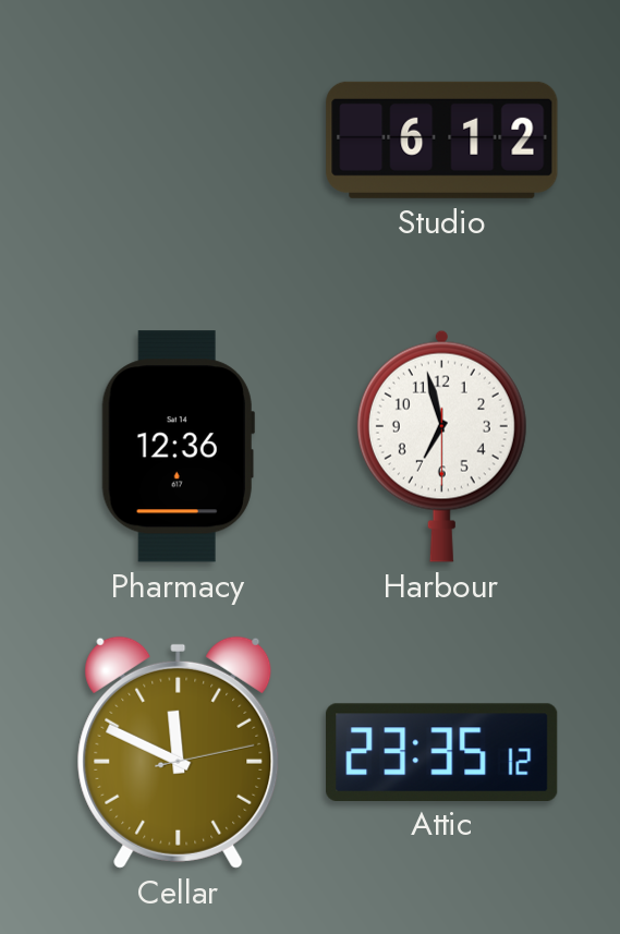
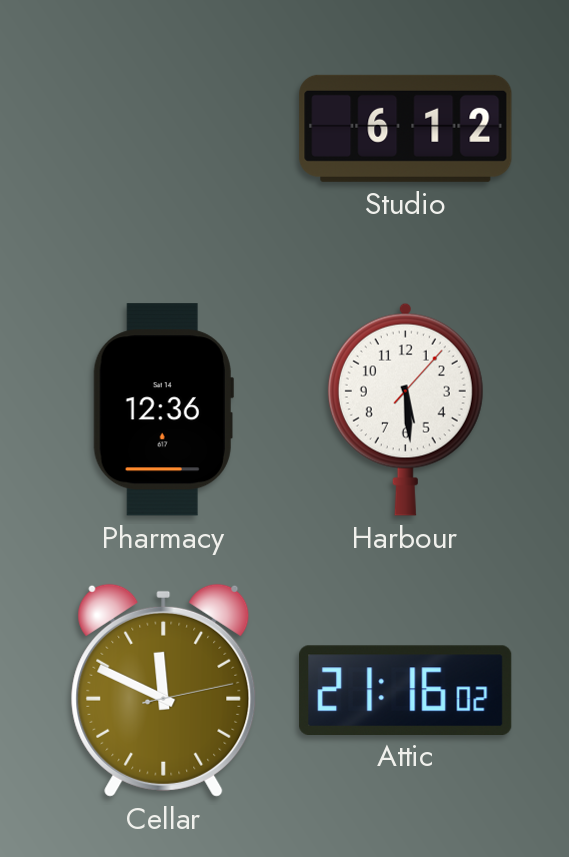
Harbour: 6:57 -> 5:29
Attic: 23:35 -> 21:16
